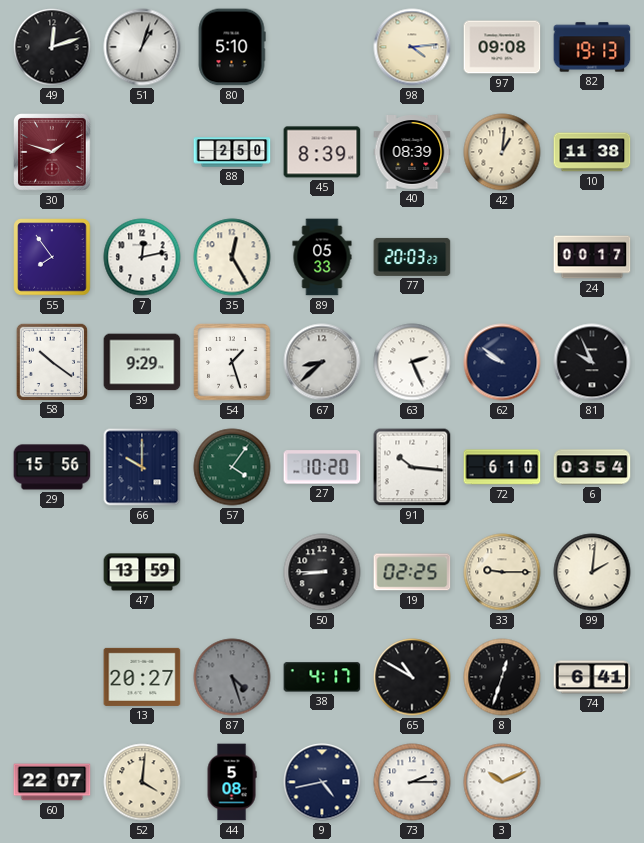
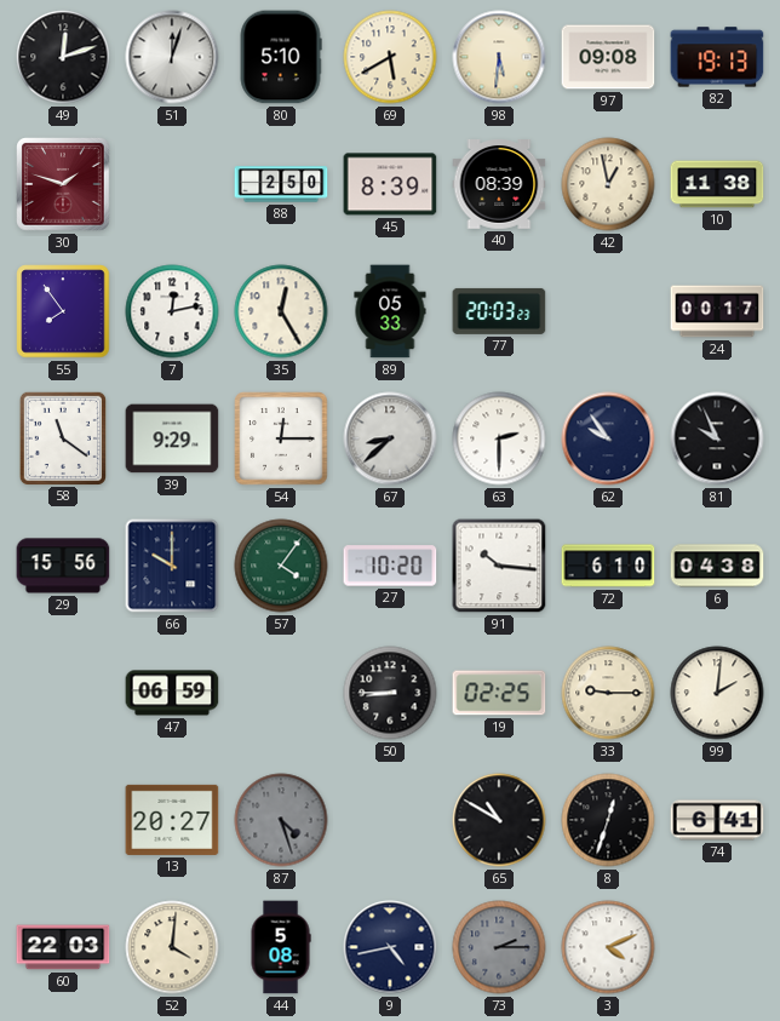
51: 1:03 -> 12:03
69: none -> 5:40
98: 4:14 -> 5:31
42: 1:01 -> 12:58
58: 10:21 -> 11:21
54: 1:27 -> 12:15
63: 2:26 -> 2:30
62: 9:51 -> 9:54
6: 03:54 -> 04:38
47: 13:59 -> 06:59
38: 4:17 -> none
60: 22:07 -> 22:03
73 dial: white -> grey
3: 10:11 -> 4:11
